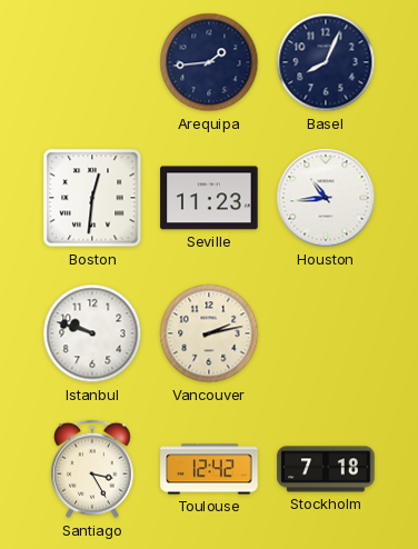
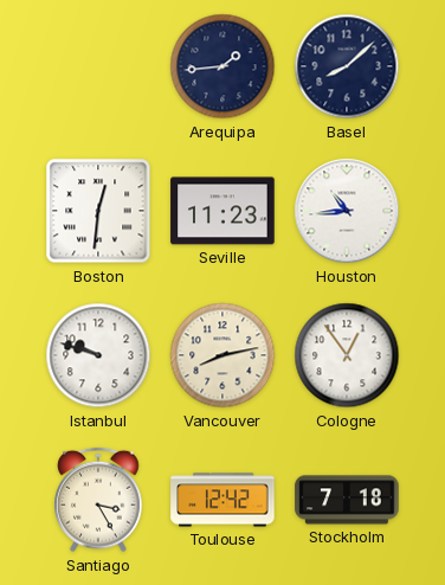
Basel: 8:04 -> 8:08
Vancouver: 2:13 -> 8:13
Cologne: none -> 12:54
